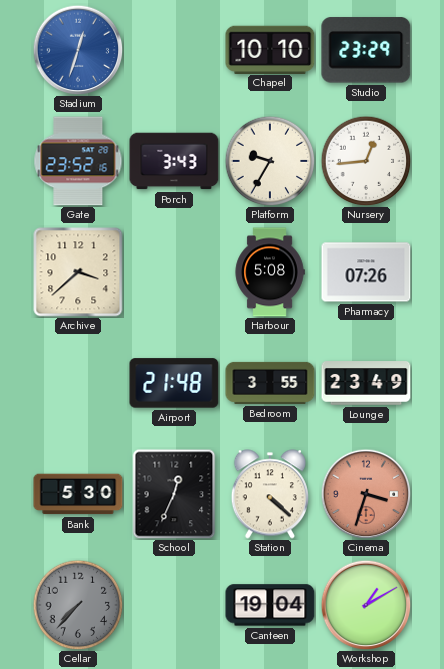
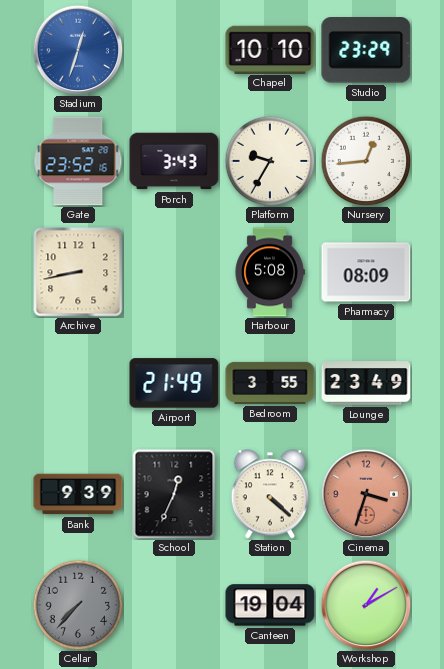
Archive: 3:38 -> 8:43
Pharmacy: 07:26 -> 08:09
Airport: 21:48 -> 21:49
Bank: 5:30 -> 9:39
